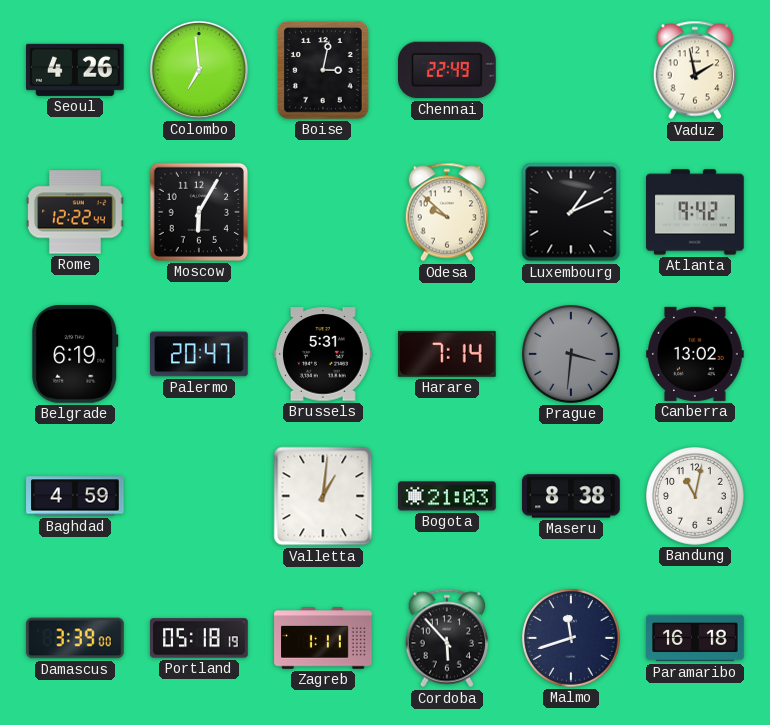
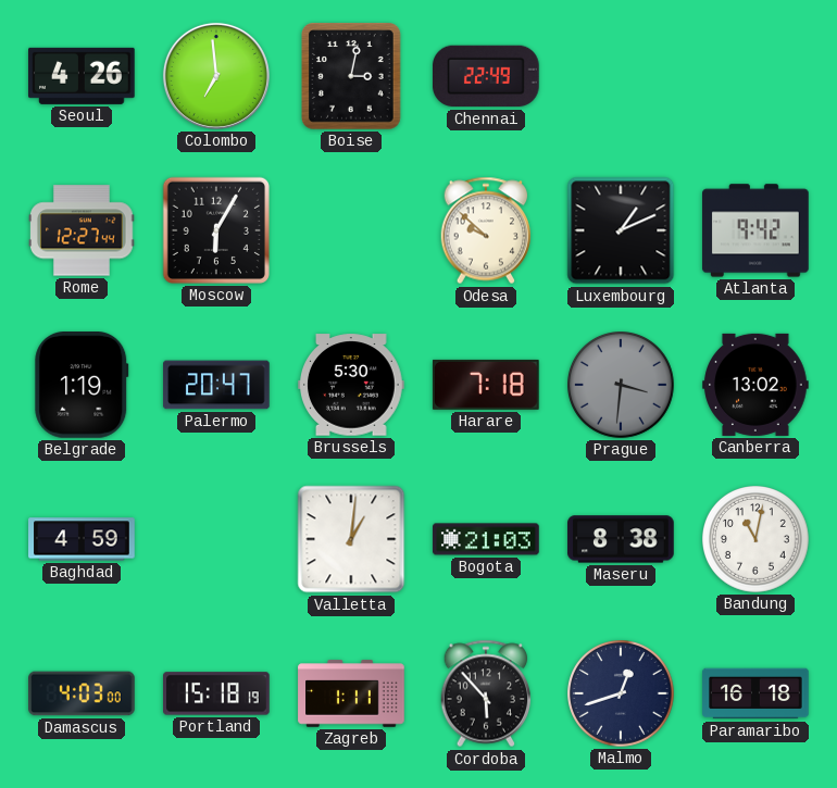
Vaduz: 1:58 -> none
Rome: 12:22 -> 12:27
Belgrade: 6:19 -> 1:19
Brussels: 5:31 -> 5:30
Harare: 7:14 -> 7:18
Damascus: 3:39 -> 4:03
Portland: 05:18 -> 15:18
Malmo: 11:42 -> 12:42
